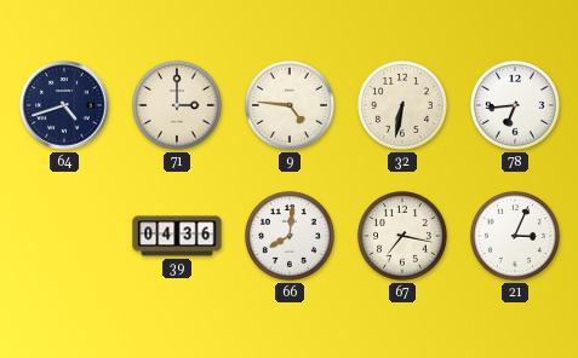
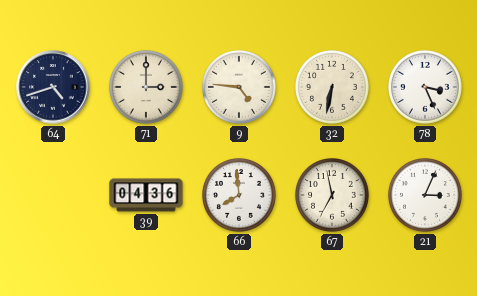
78: 6:44 -> 3:26
66: 8:01 -> 7:59
67: 7:17 -> 6:58
